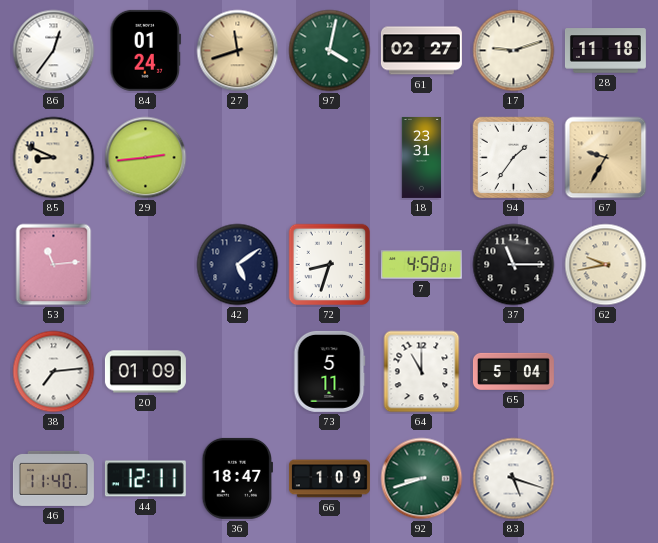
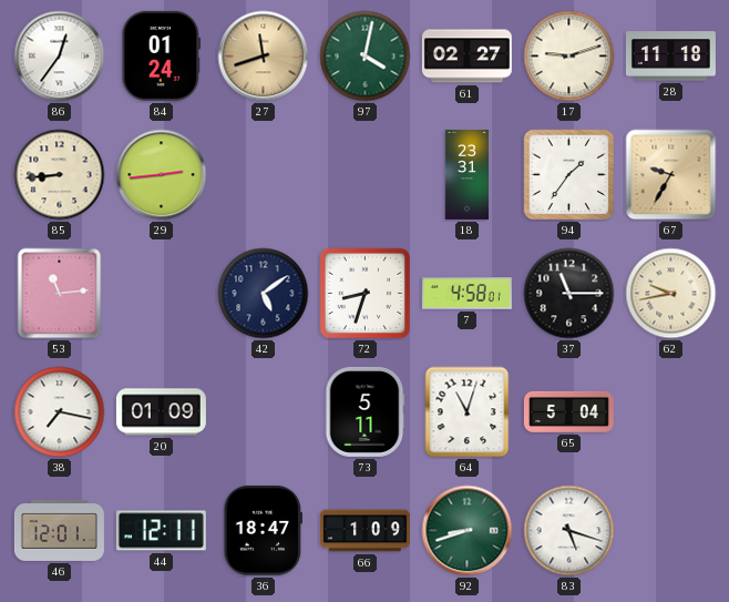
85: 8:49 -> 8:44
38: 7:14 -> 7:17
64: 11:00 -> 11:03
46: 11:40 -> 12:01
